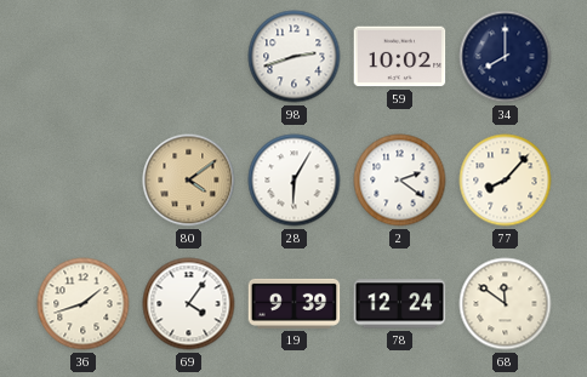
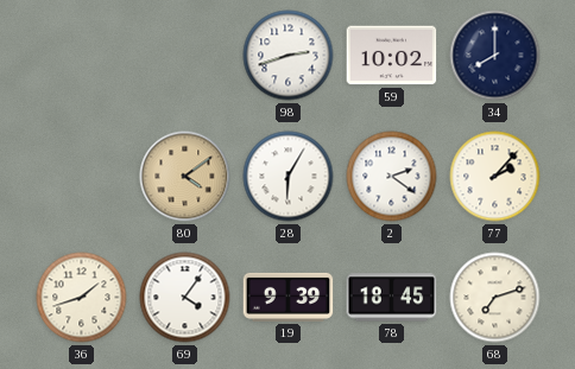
77: 8:07 -> 2:07
78: 12:24 -> 18:45
68: 11:51 -> 7:12
